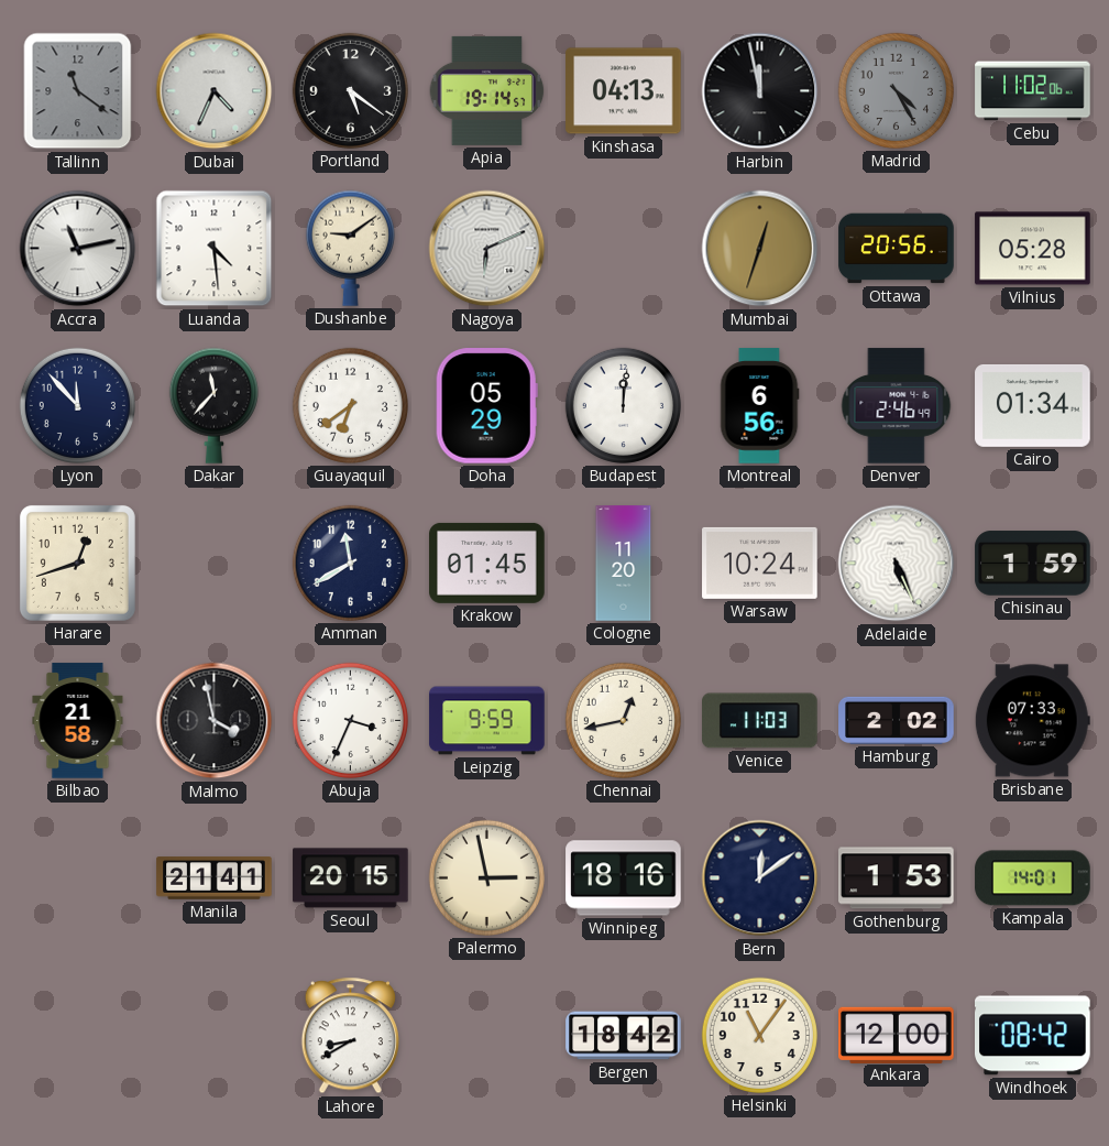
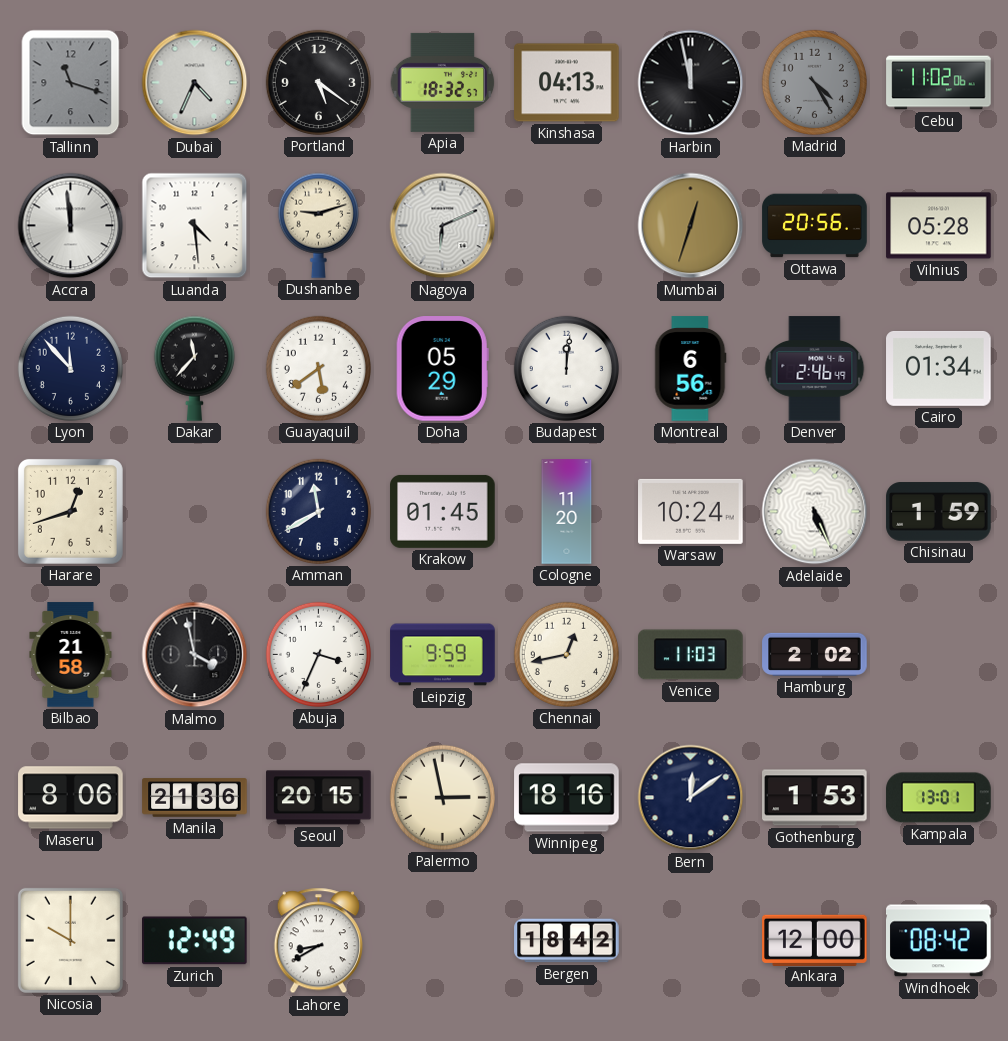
Tallinn: 11:21 -> 11:18
Apia: 19:14 -> 18:32
Accra: 11:13 -> 11:59
Dushanbe: 9:09 -> 9:12
Guayaquil: 6:39 -> 5:39
Brisbane: 07:33 -> none
Maseru: none -> 8:06
Manila: 21:41 -> 21:36
Kampala: 14:01 -> 13:01
Nicosia: none -> 10:00
Zurich: none -> 12:49
Helsinki: 11:06 -> none
